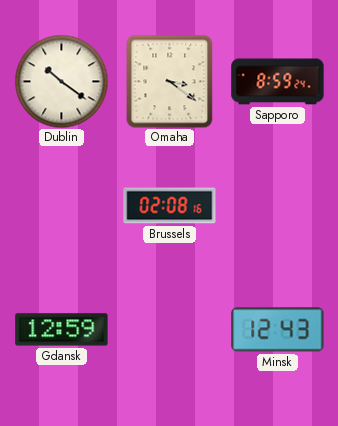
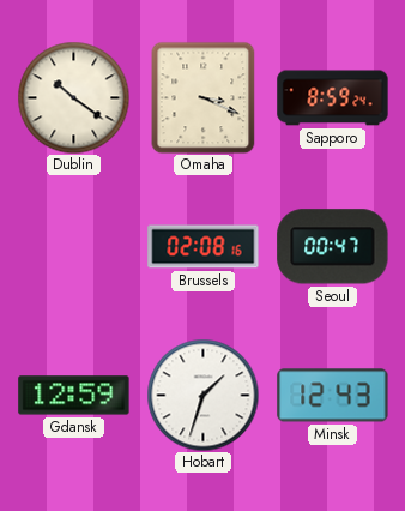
Omaha: 3:21 -> 3:19
Seoul: none -> 00:47
Hobart: none -> 1:33
